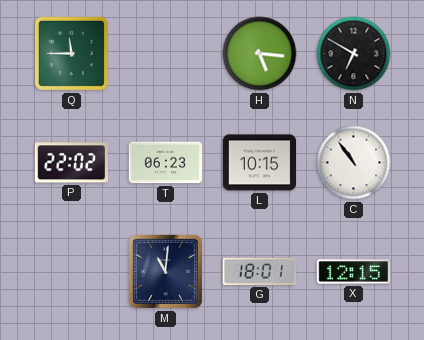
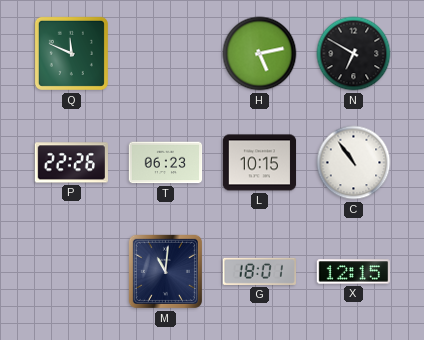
Q: 11:45 -> 11:49
H: 5:16 -> 5:13
P: 22:02 -> 22:26
